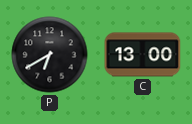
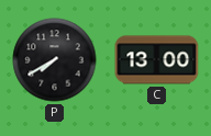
P: 6:40 -> 7:40
